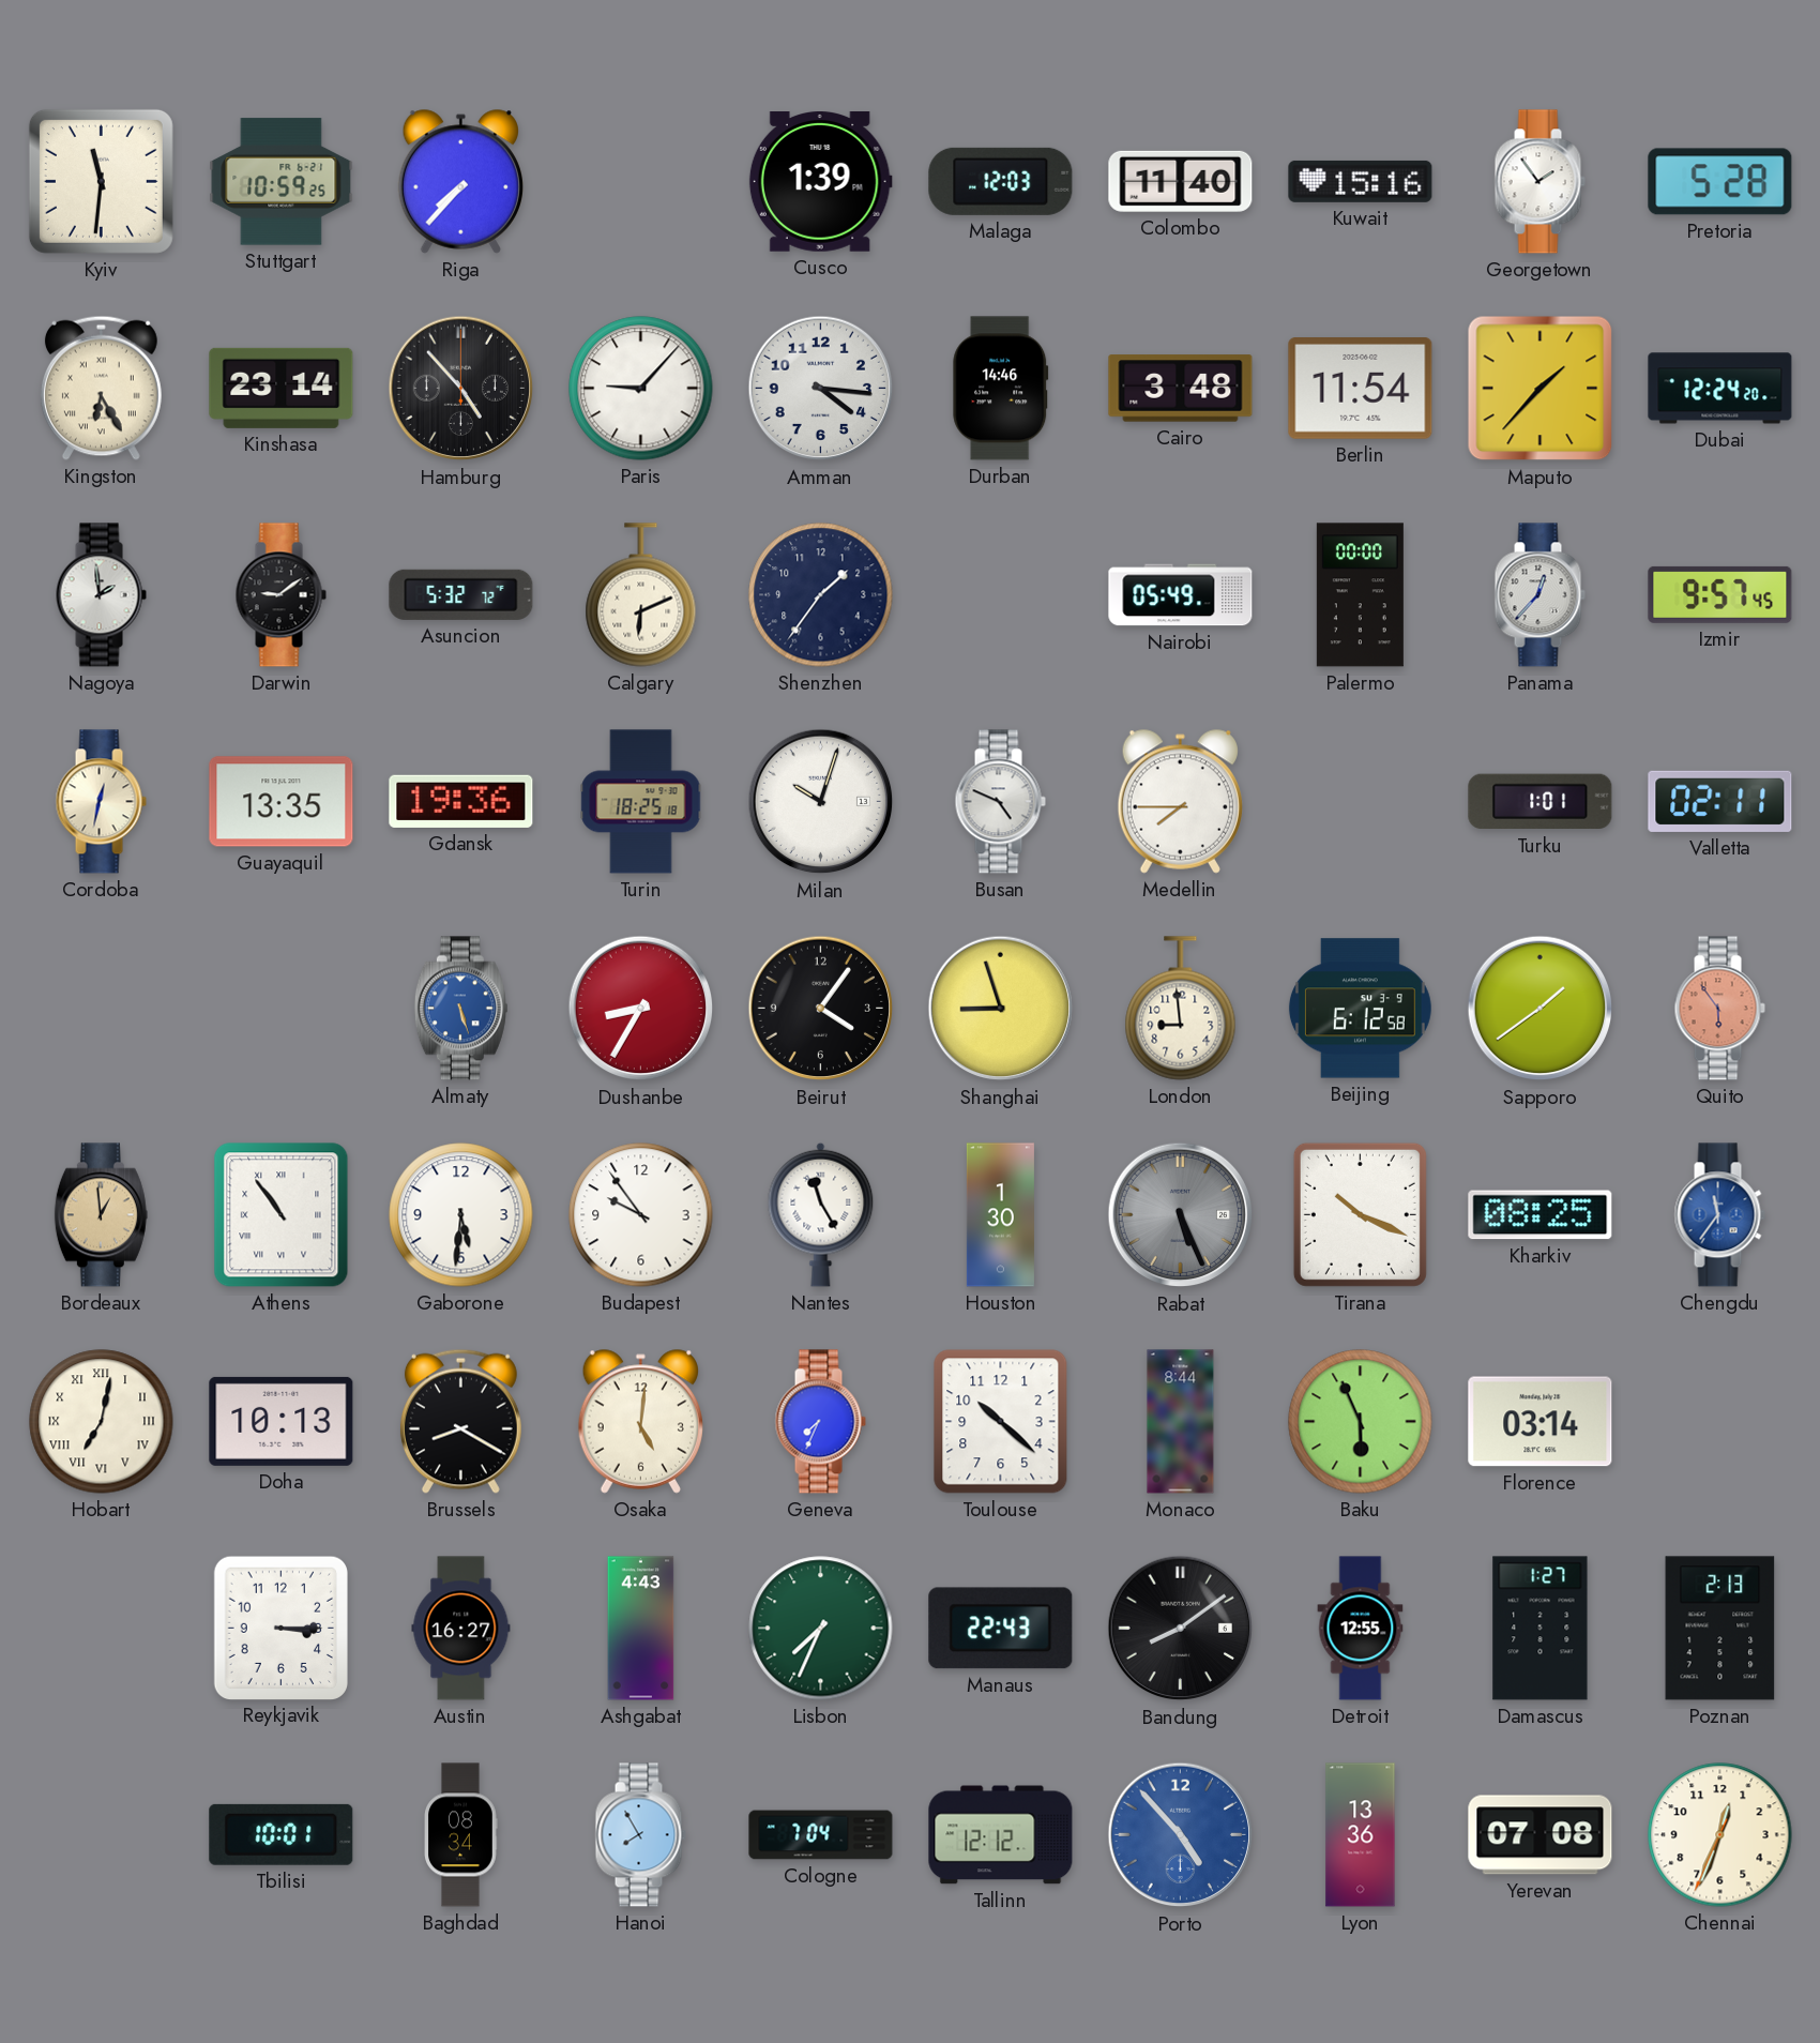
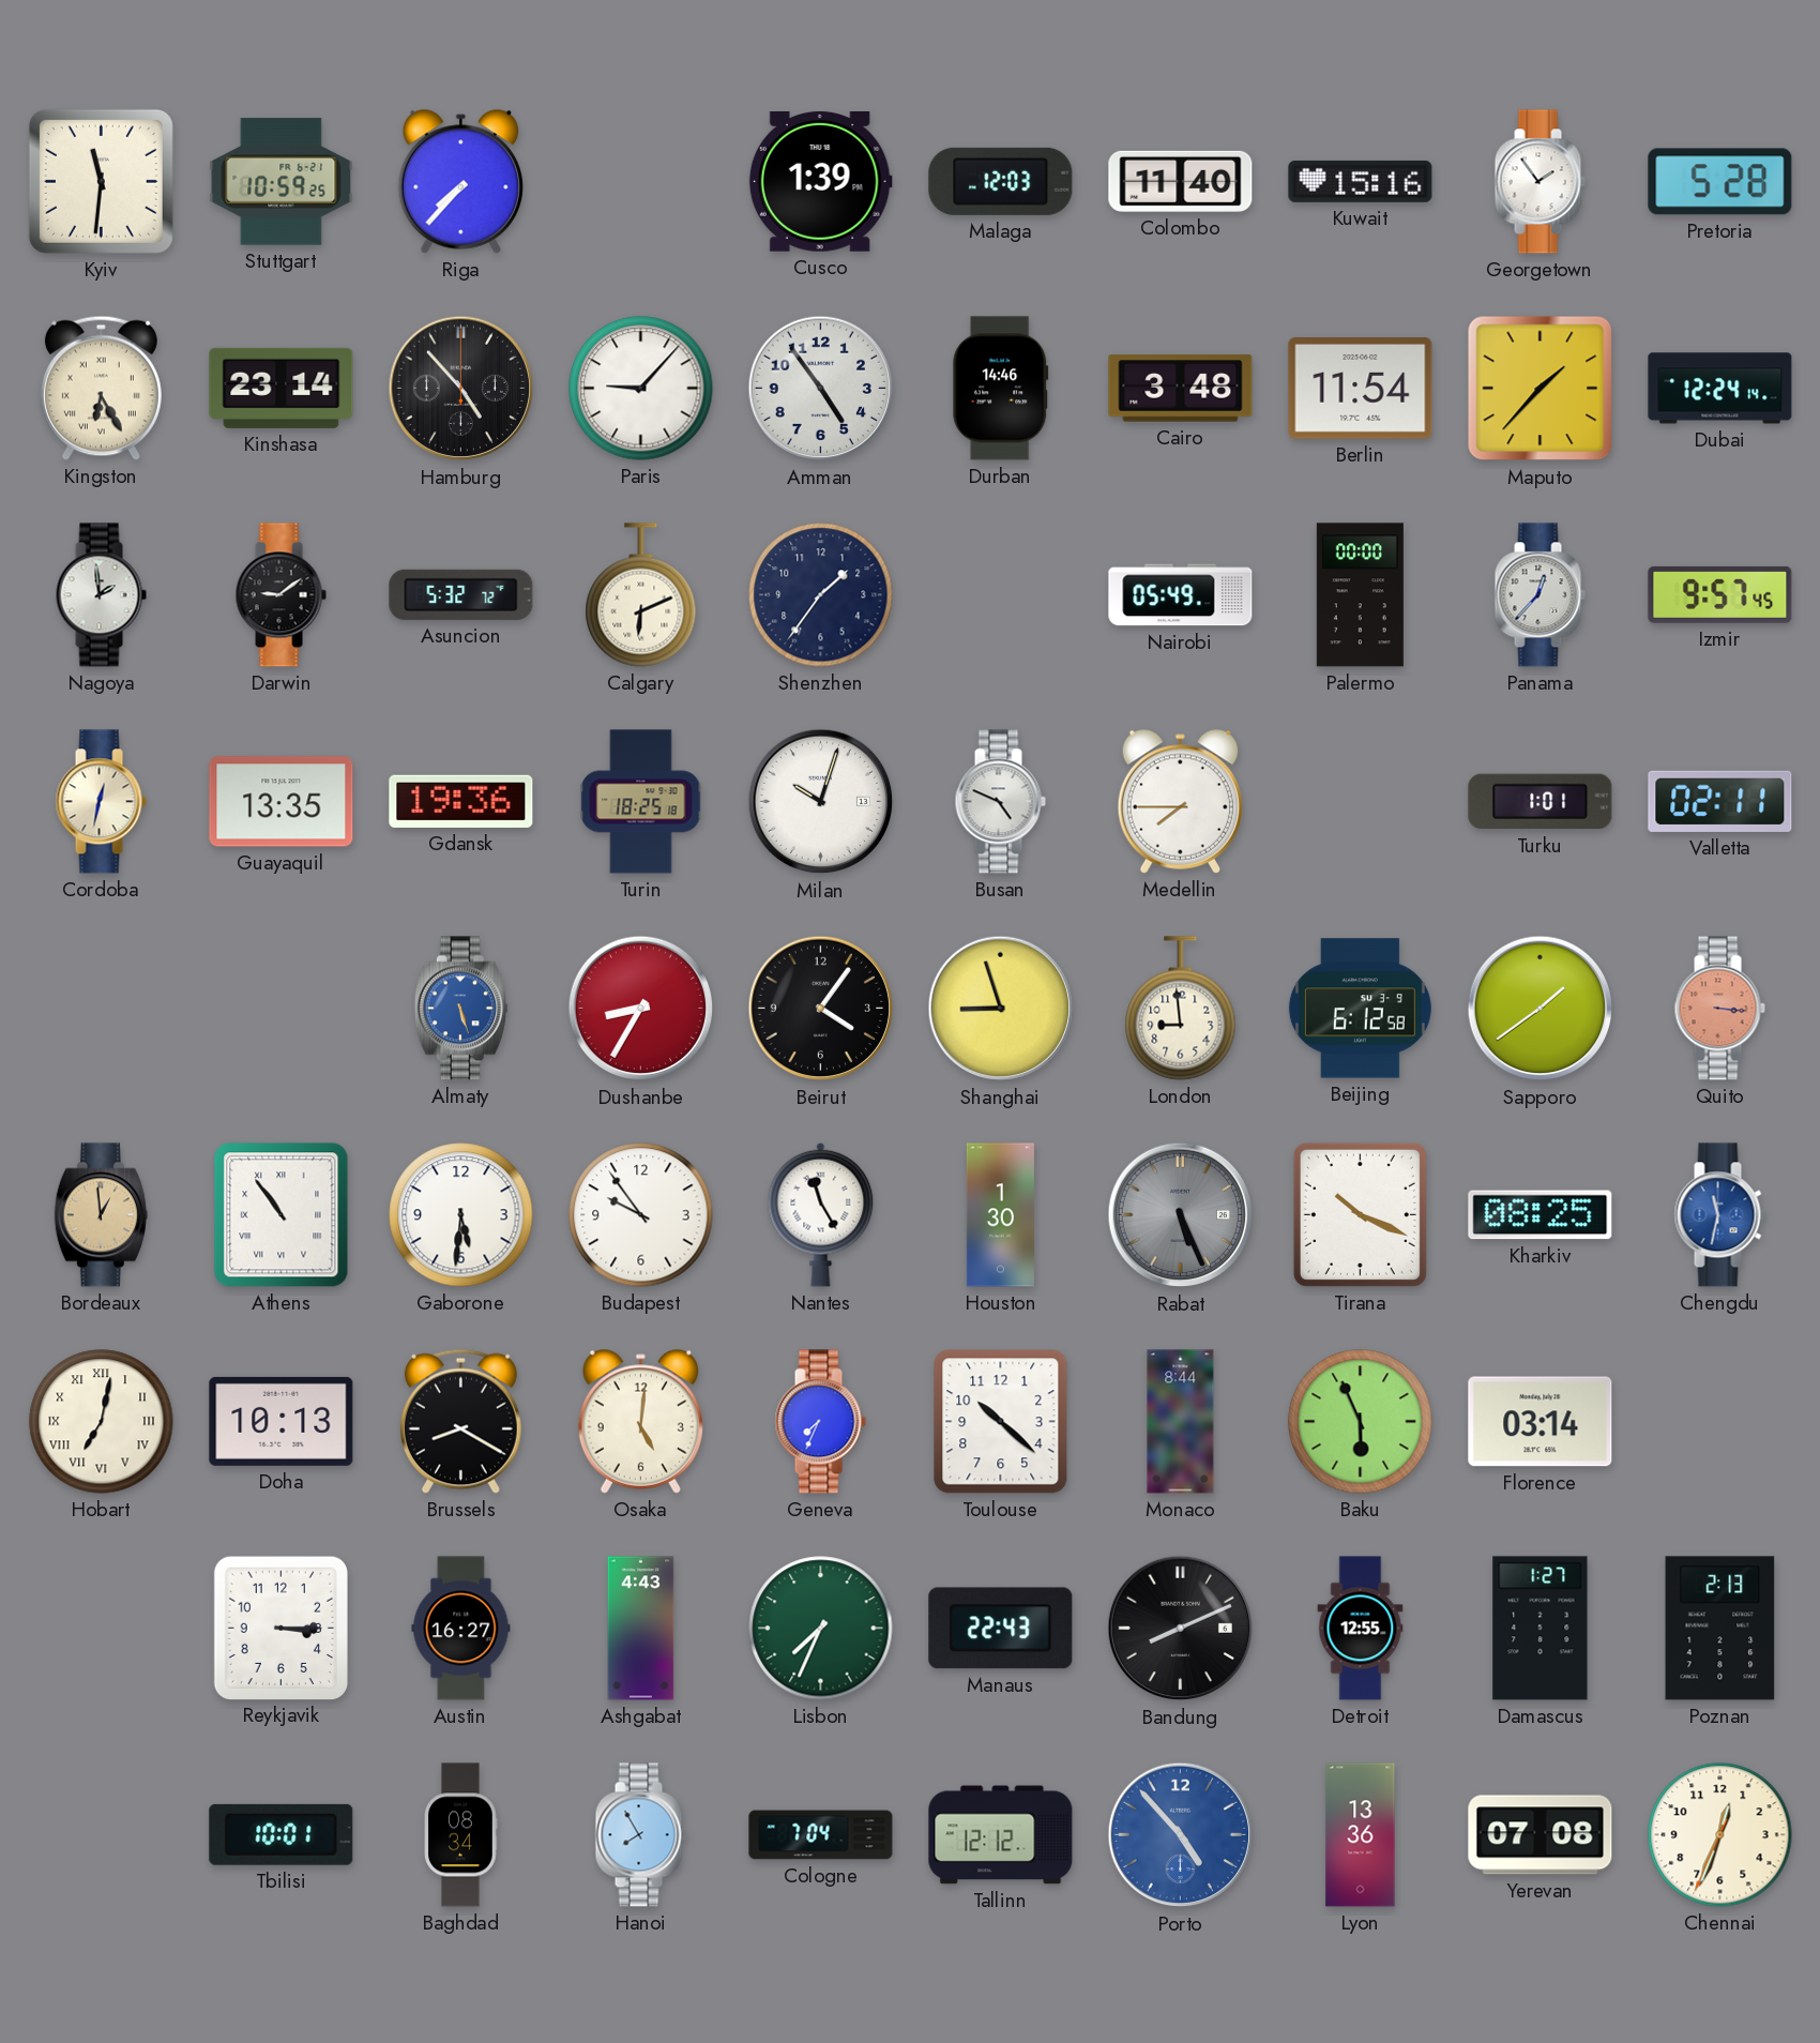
Amman: 4:16 -> 4:54
Dubai: 12:24:20 -> 12:24:14
Quito: 5:54 -> 3:16
Chengdu: 11:36 -> 11:32
Bandung: 8:09 -> 8:11
